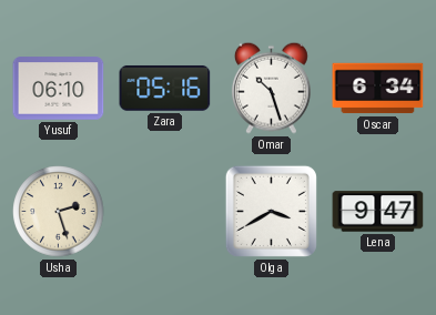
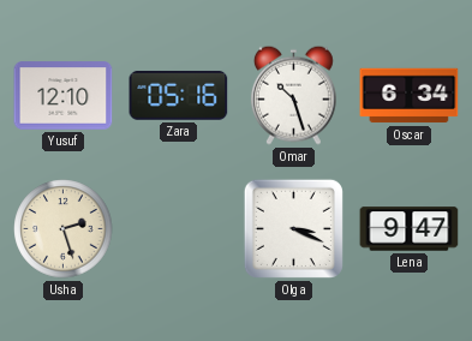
Yusuf: 06:10 -> 12:10
Olga: 3:40 -> 3:19
